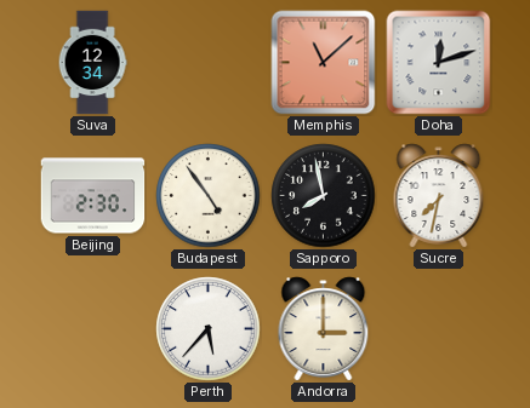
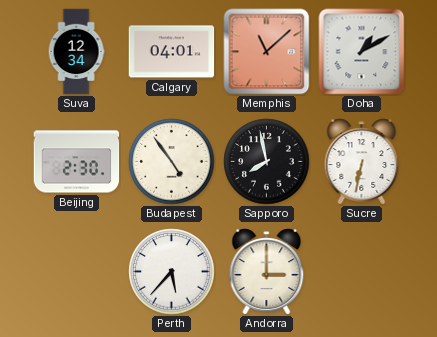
Calgary: none -> 04:01
Doha: 12:12 -> 1:10
Sucre: 7:32 -> 6:32
